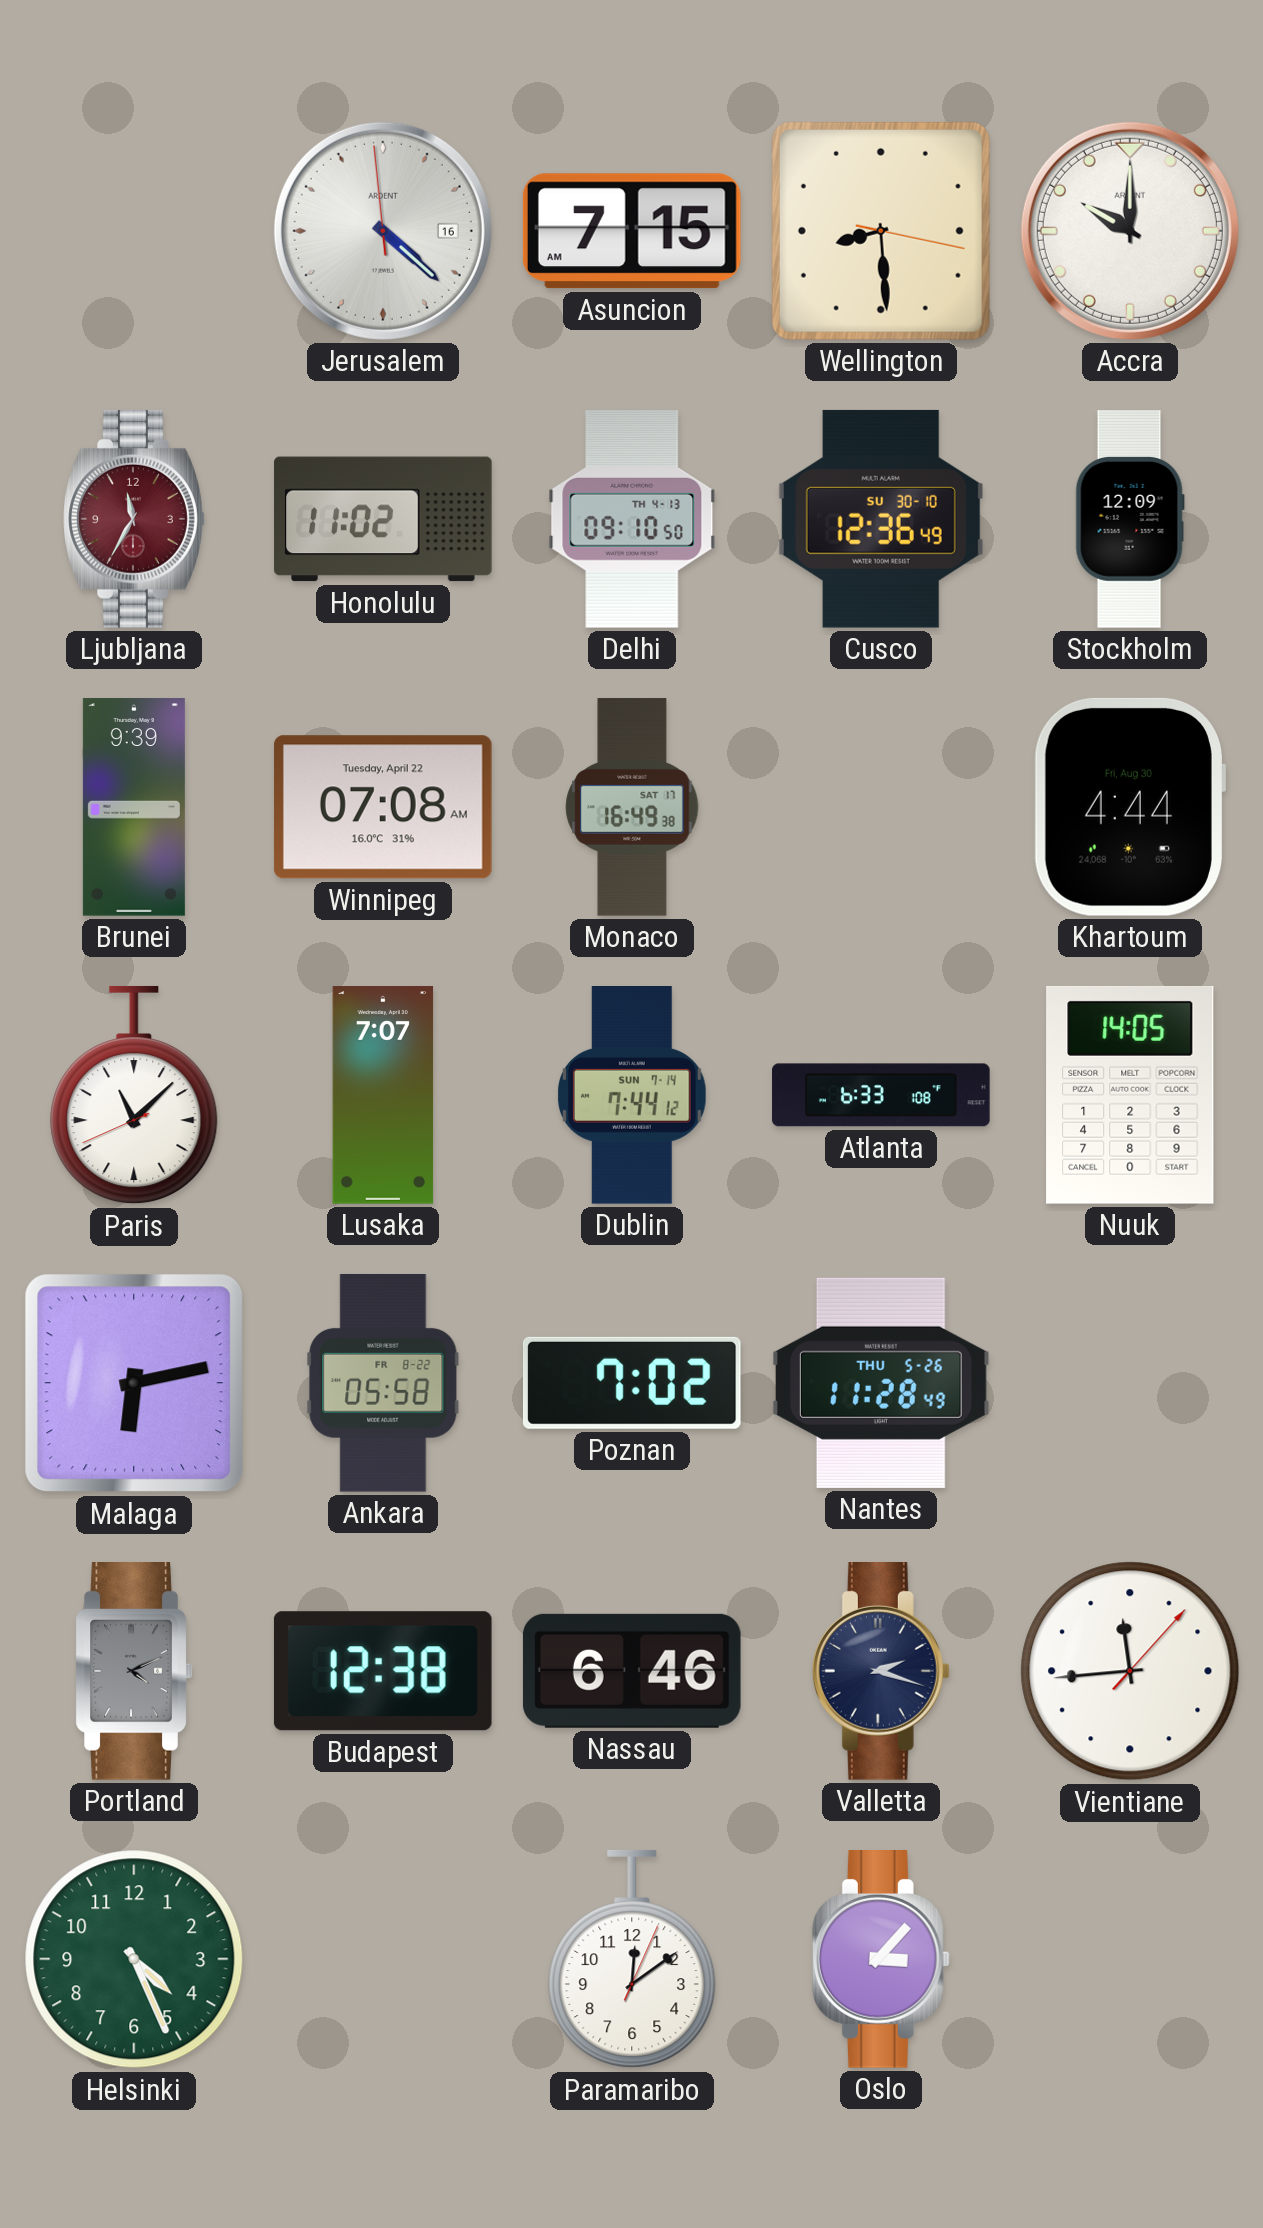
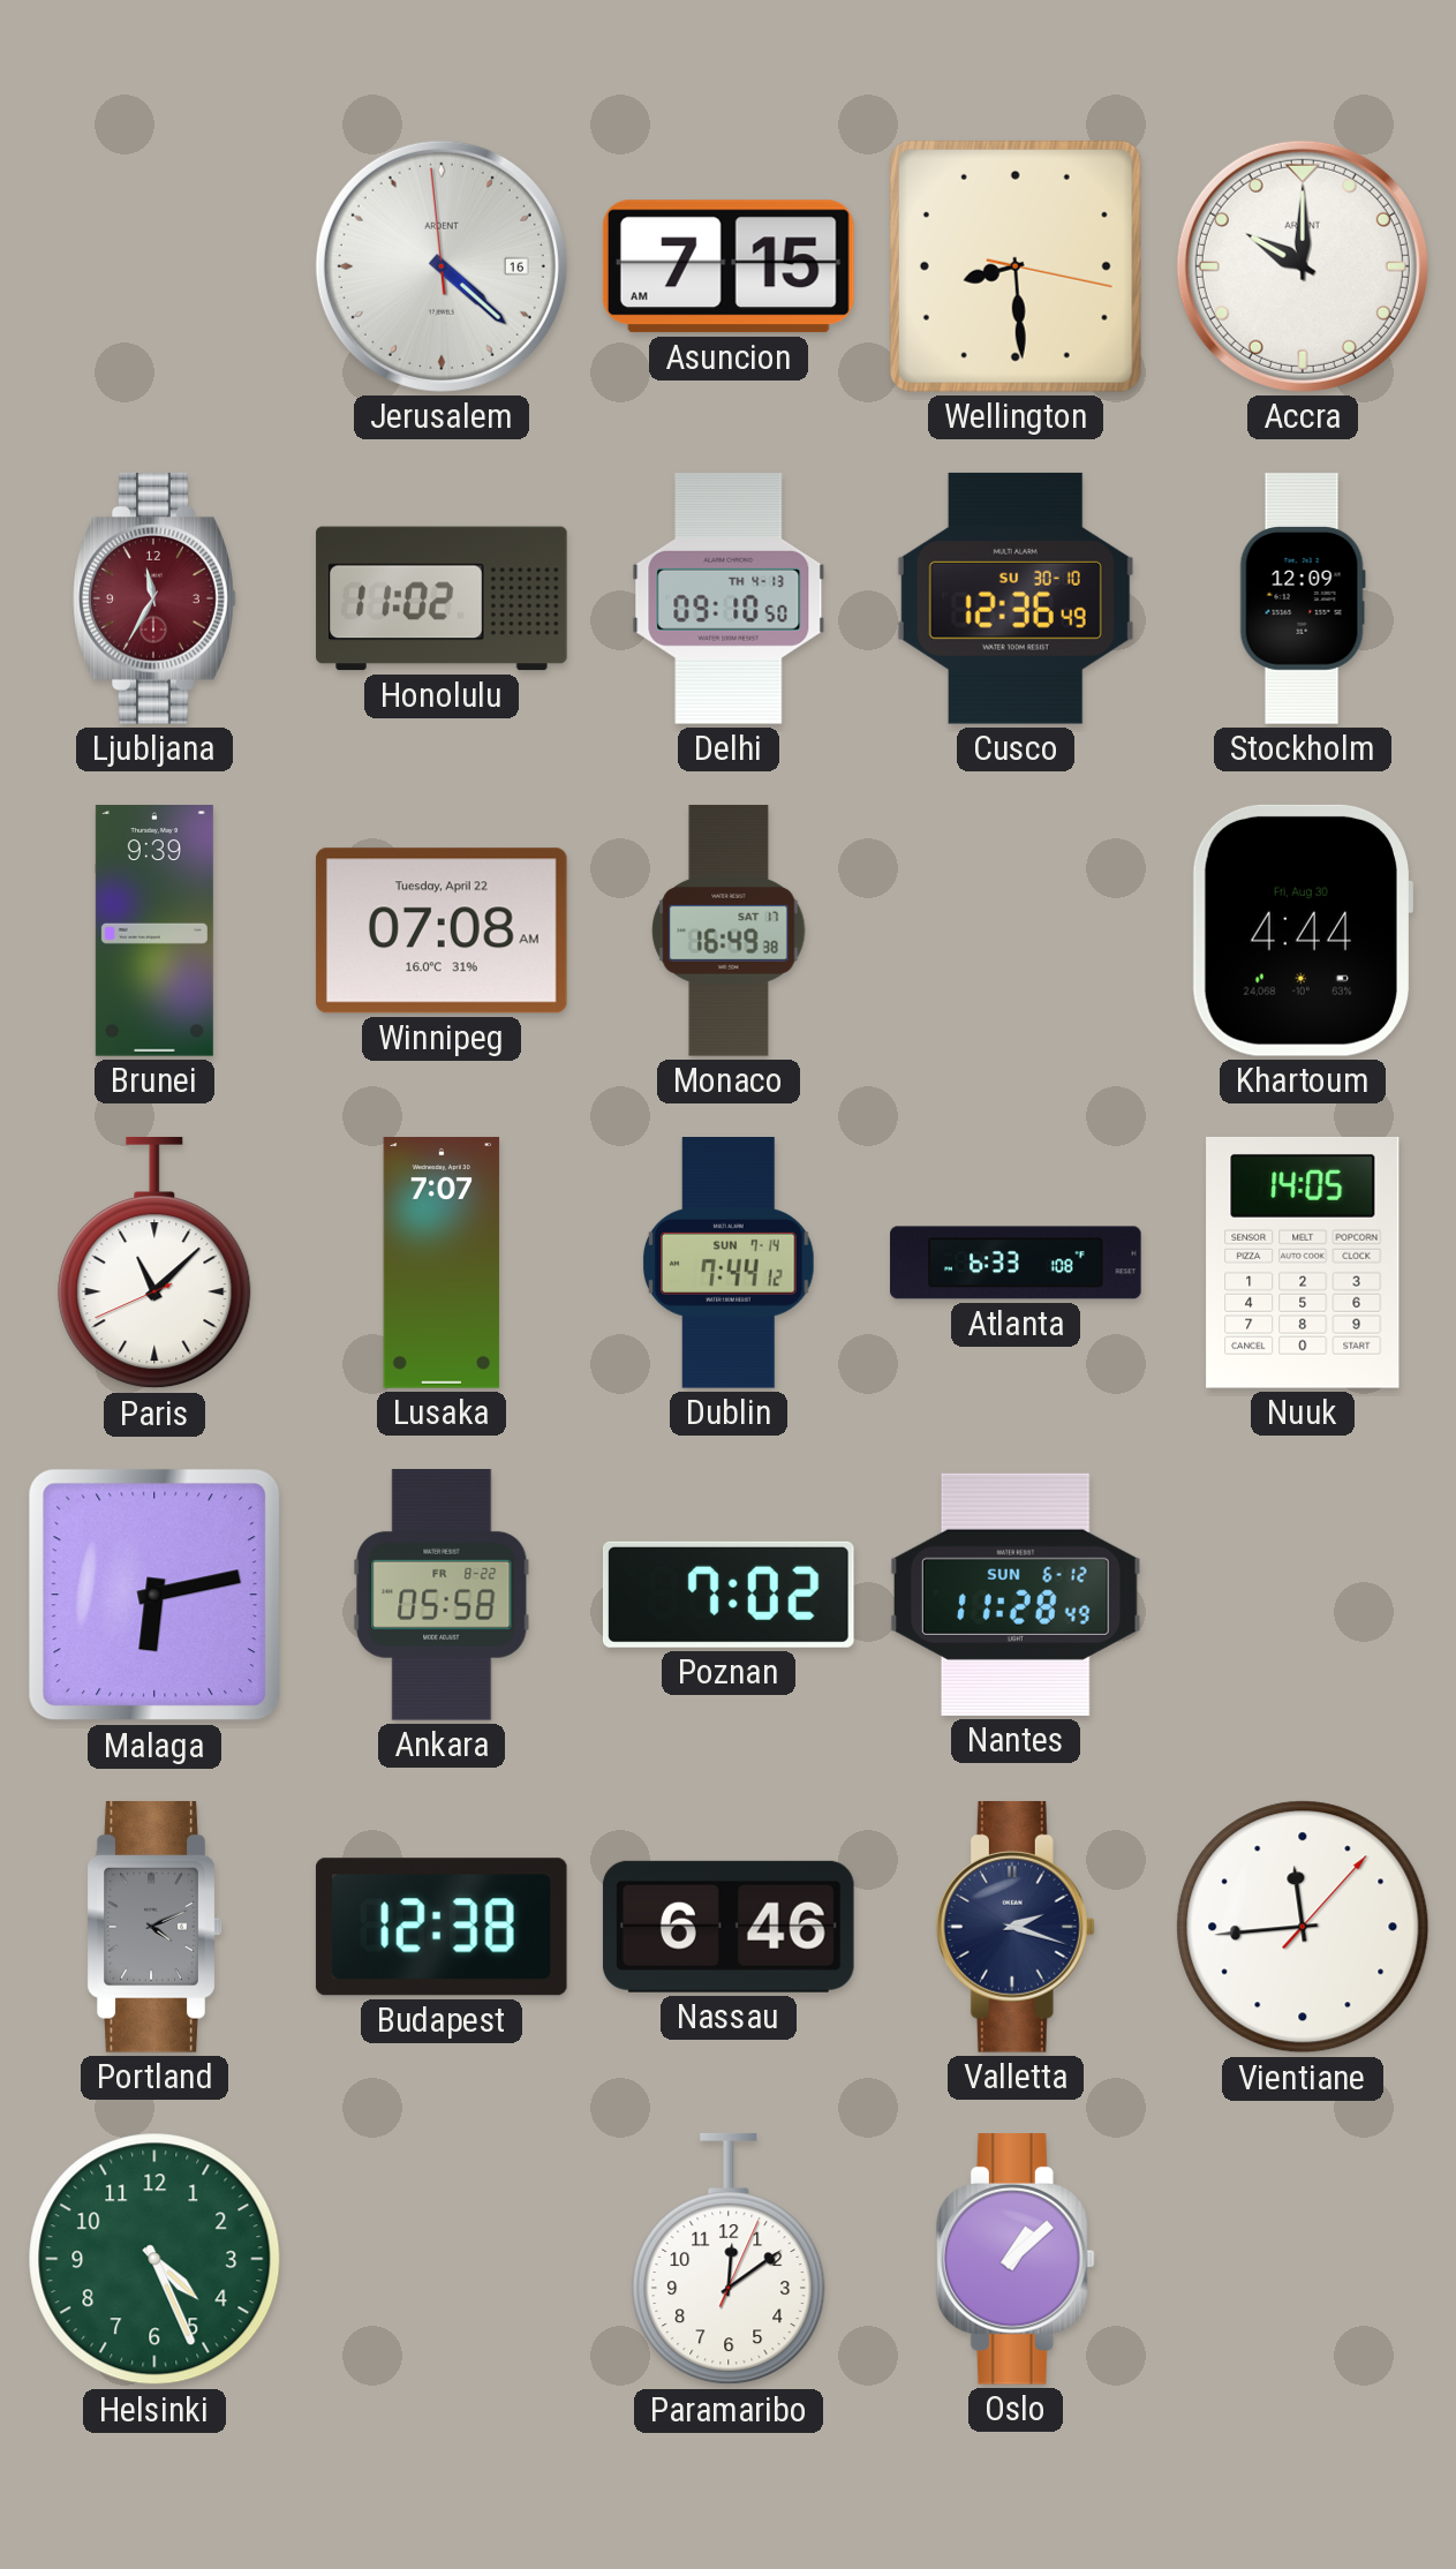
Nantes date: THU 5-26 -> SUN 6-12
Oslo: 3:07 -> 1:08
